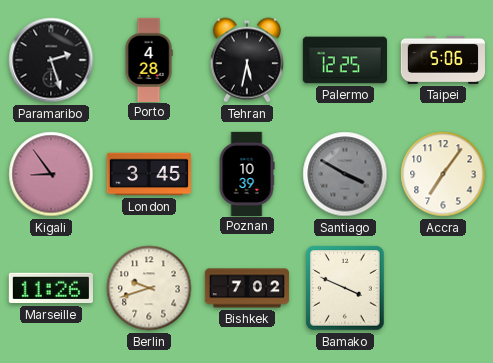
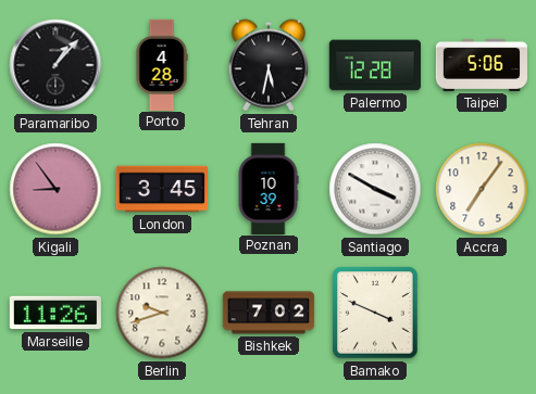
Paramaribo: 2:27 -> 1:07
Palermo: 12:25 -> 12:28
Santiago dial: grey -> white
